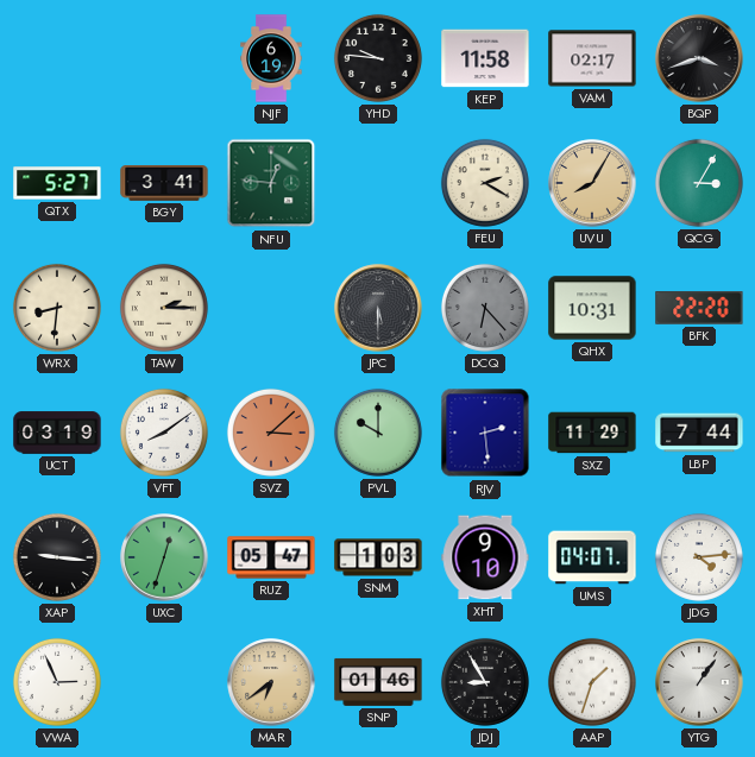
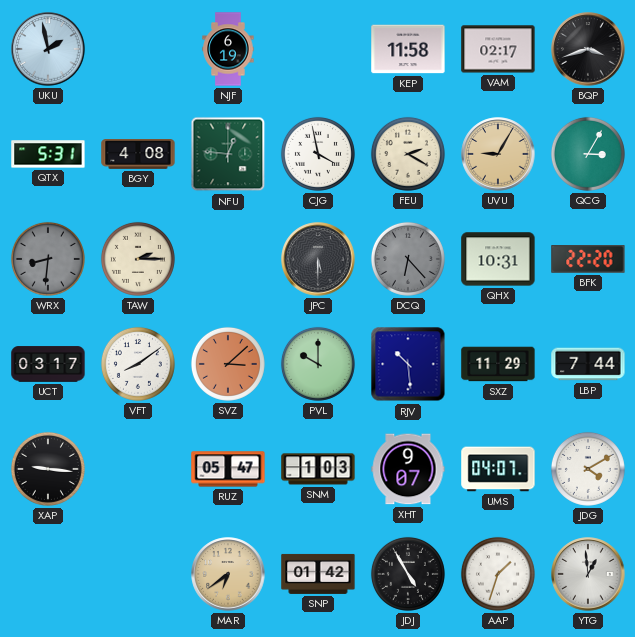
UKU: none -> 1:58
YHD: 9:46 -> none
QTX: 5:27 -> 5:31
BGY: 3:41 -> 4:08
CJG: none -> 3:58
UVU: 8:05 -> 9:05
WRX dial: cream -> grey
UCT: 03:19 -> 03:17
RJV: 2:29 -> 10:29
UXC: 12:33 -> none
XHT: 9:10 -> 9:07
JDG: 4:14 -> 4:10
VWA: 2:56 -> none
SNP: 01:46 -> 01:42
JDJ: 8:55 -> 4:55
YTG: 1:06 -> 12:59
